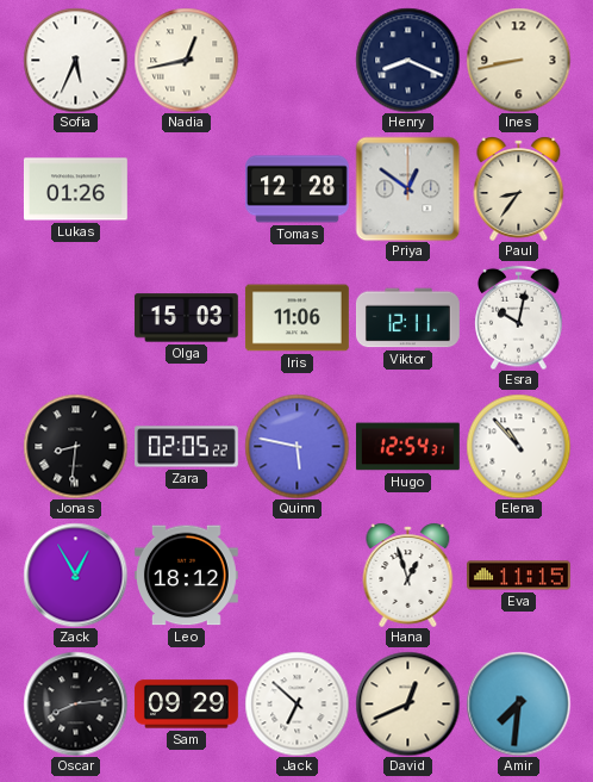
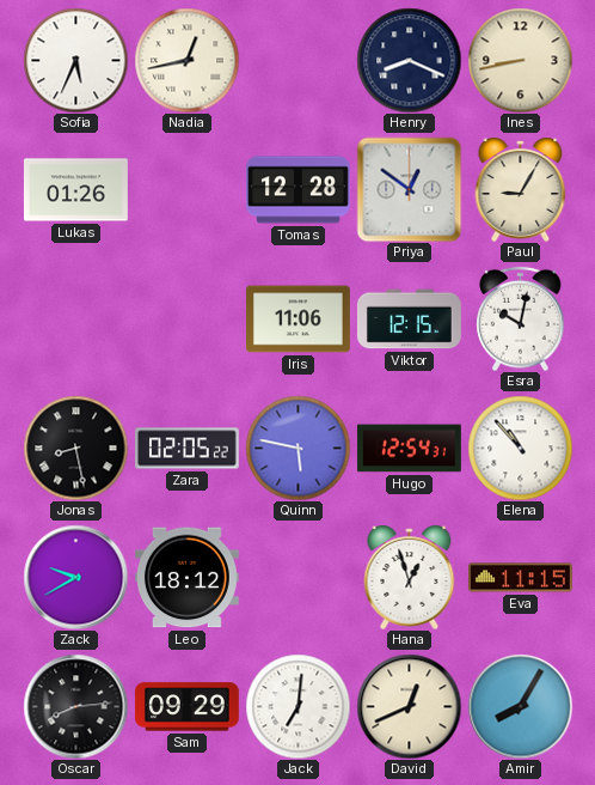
Paul: 8:36 -> 9:05
Olga: 15:03 -> none
Viktor: 12:11 -> 12:15
Jonas: 8:31 -> 8:28
Zack: 12:55 -> 9:40
Jack: 6:52 -> 7:01
Amir: 7:31 -> 8:05
